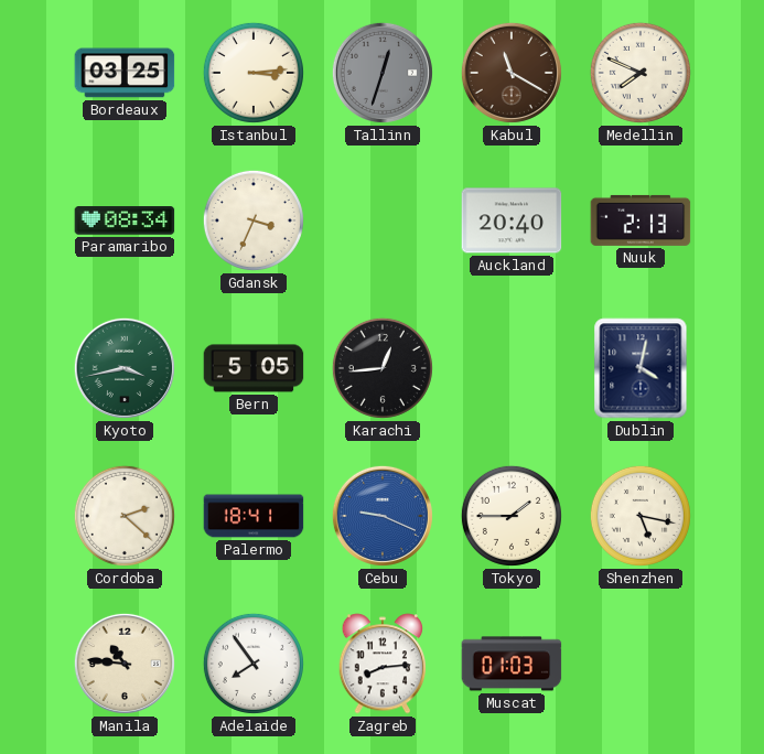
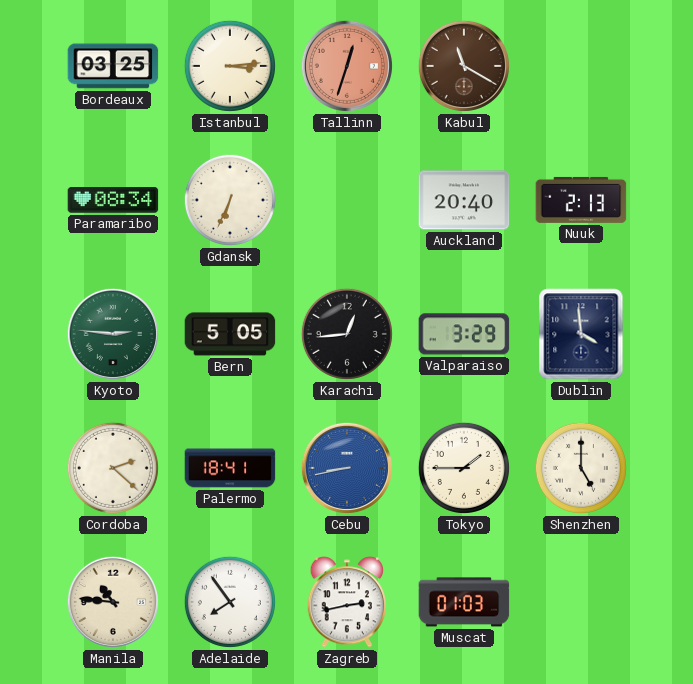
Tallinn dial: grey -> salmon
Medellin: 7:49 -> none
Gdansk: 3:34 -> 6:34
Kyoto: 3:43 -> 2:46
Valparaiso: none -> 3:29
Dublin: 4:02 -> 3:59
Cebu: 9:19 -> 8:43
Shenzhen: 5:17 -> 5:00
Zagreb: 8:14 -> 2:43
